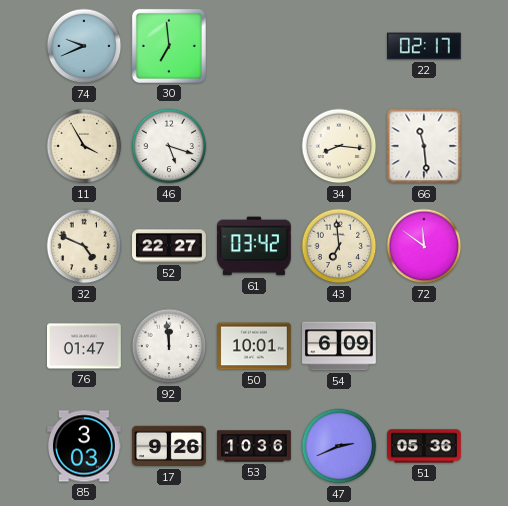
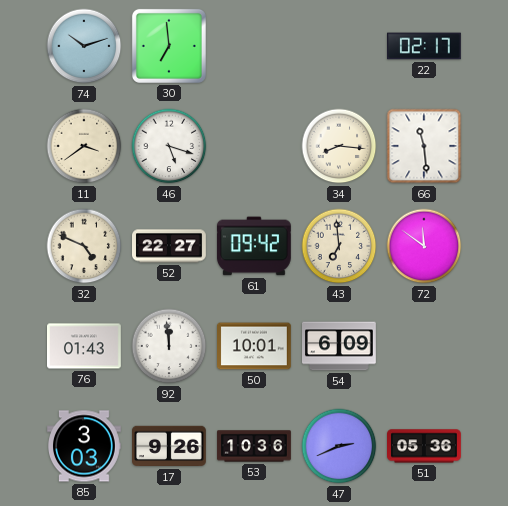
74: 9:41 -> 10:12
11: 3:55 -> 3:39
61: 03:42 -> 09:42
76: 01:47 -> 01:43
